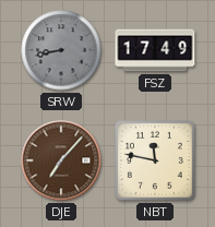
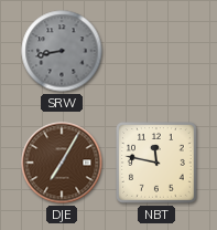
FSZ: 17:49 -> none
DJE: 7:07 -> 7:05
